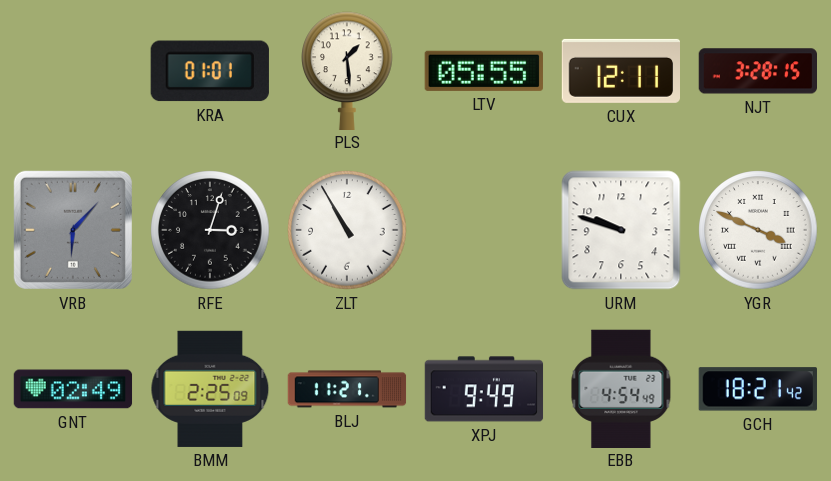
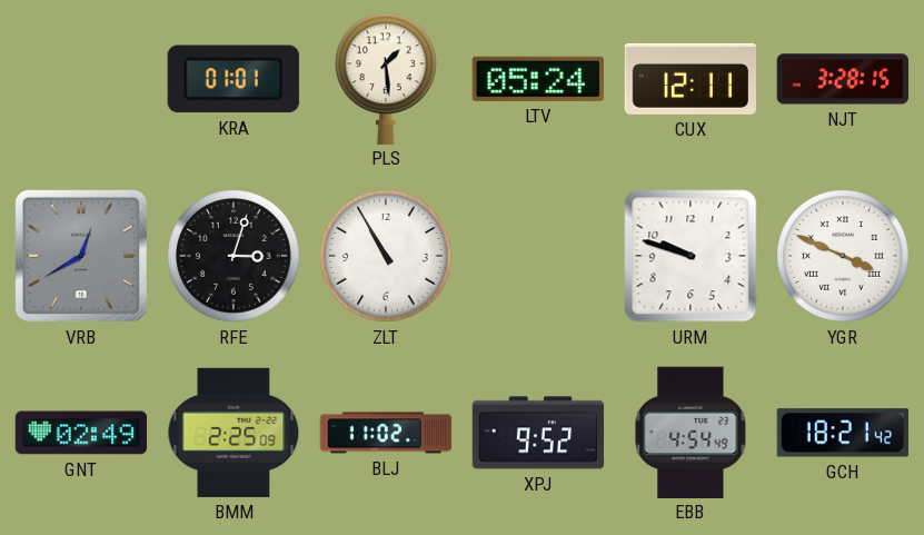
LTV: 05:55 -> 05:24
VRB: 6:07 -> 12:40
BLJ: 11:21 -> 11:02
XPJ: 9:49 -> 9:52
